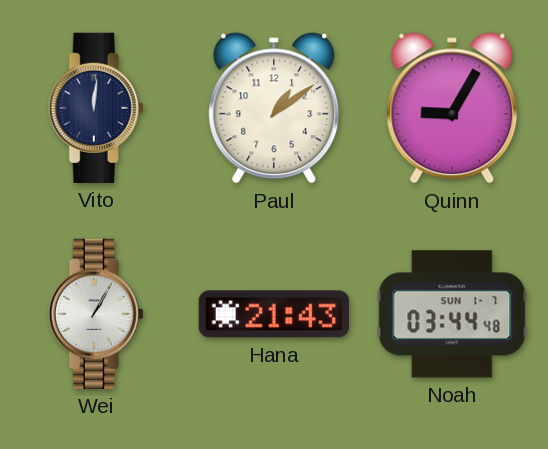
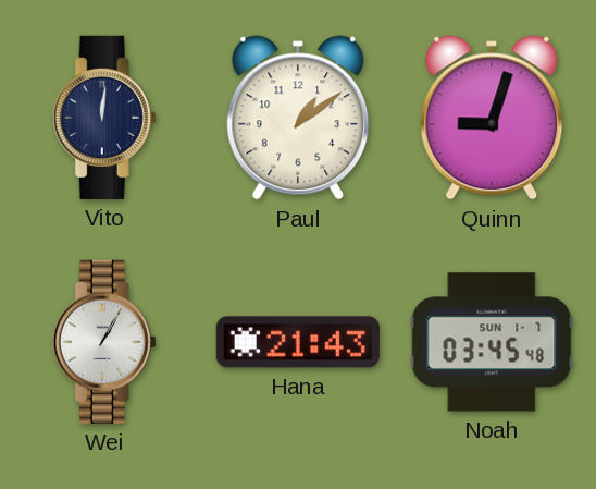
Quinn: 9:05 -> 9:03
Noah: 03:44 -> 03:45
